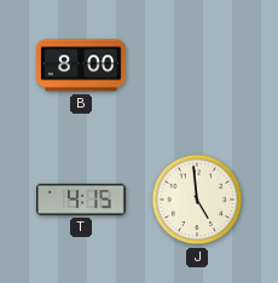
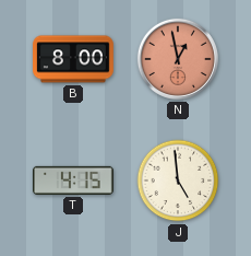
N: none -> 12:58
